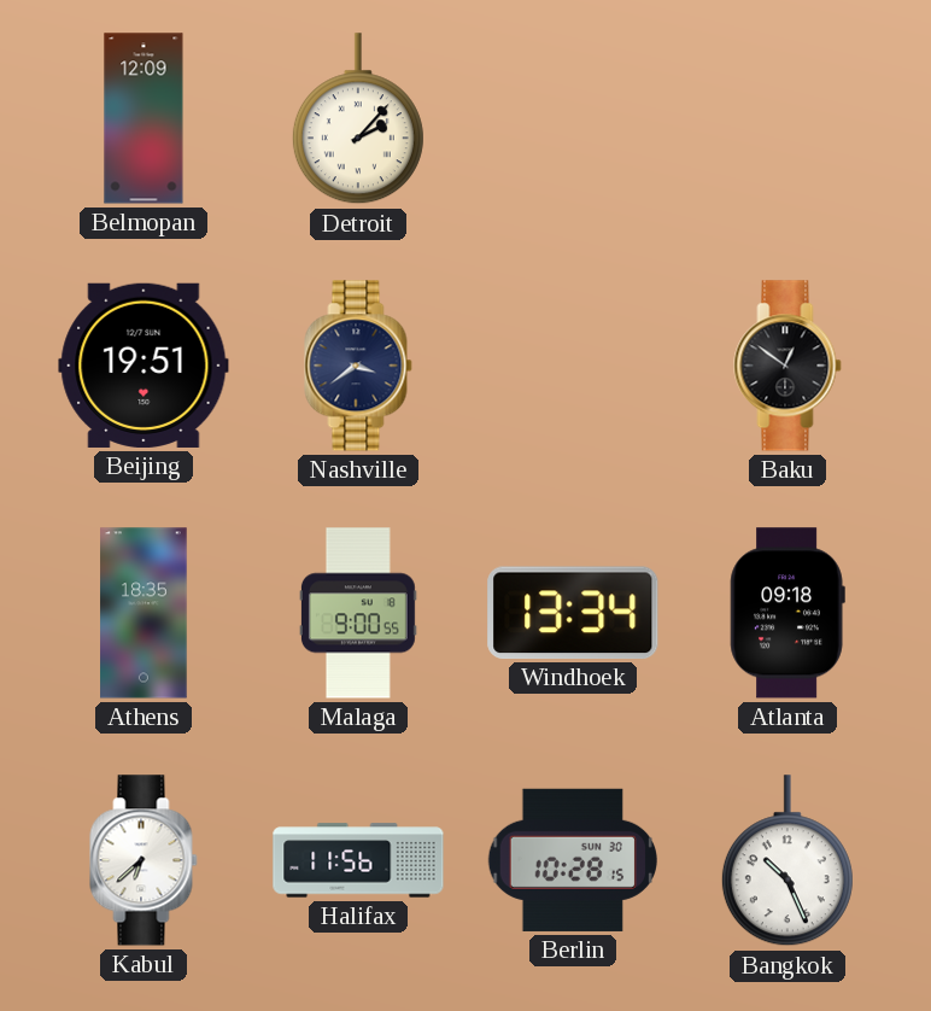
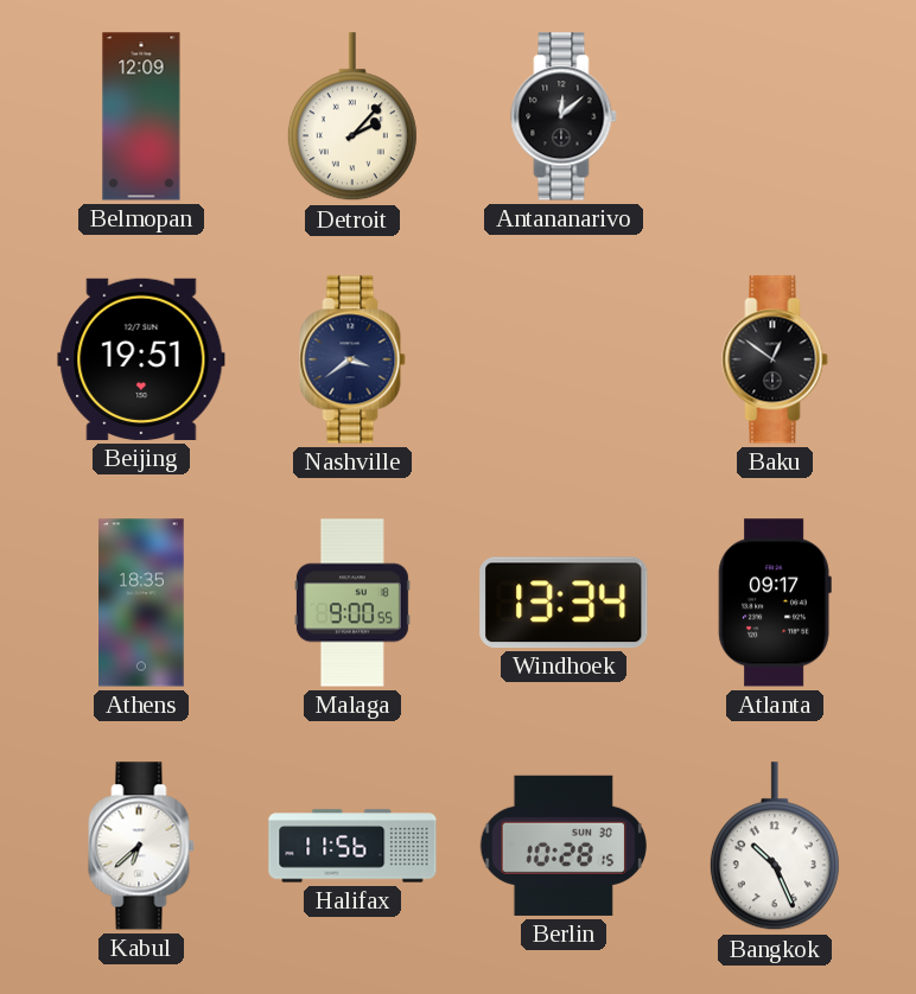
Antananarivo: none -> 12:08
Atlanta: 09:18 -> 09:17
